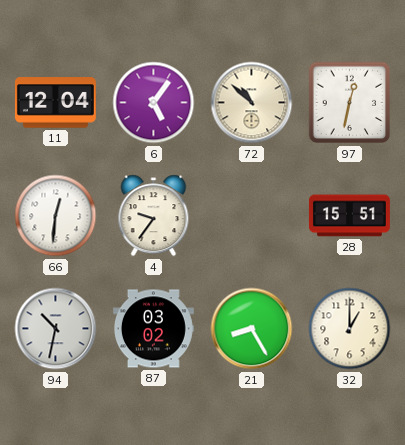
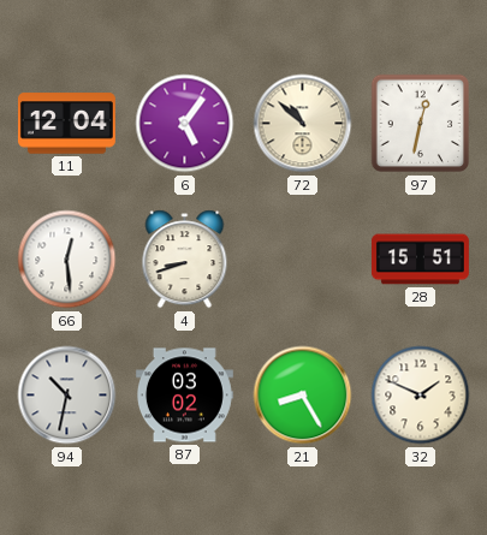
66: 12:31 -> 12:29
4: 9:36 -> 8:42
32: 1:00 -> 1:49
